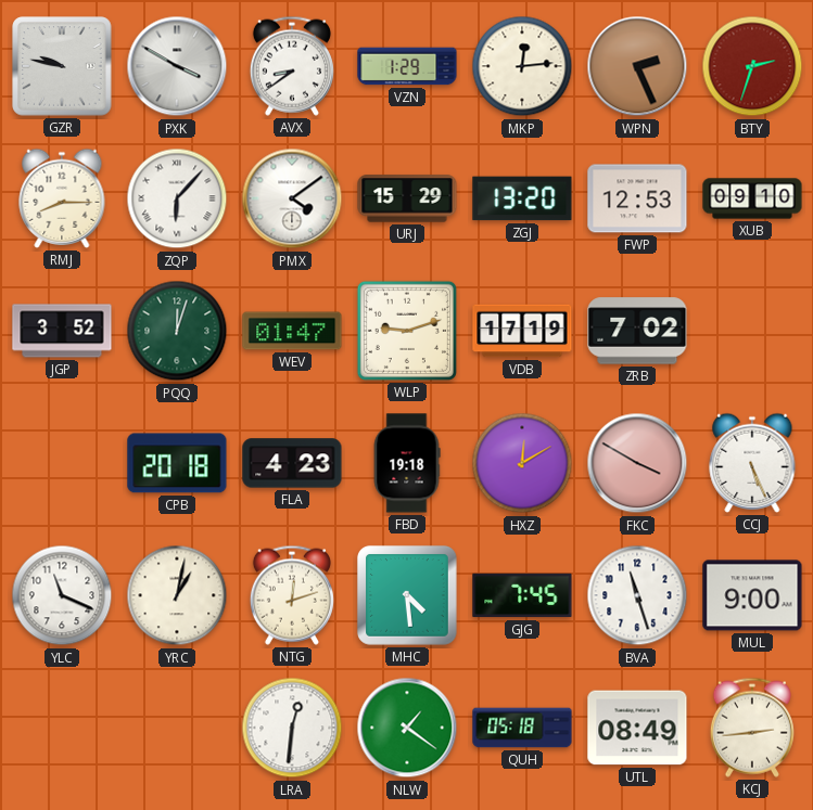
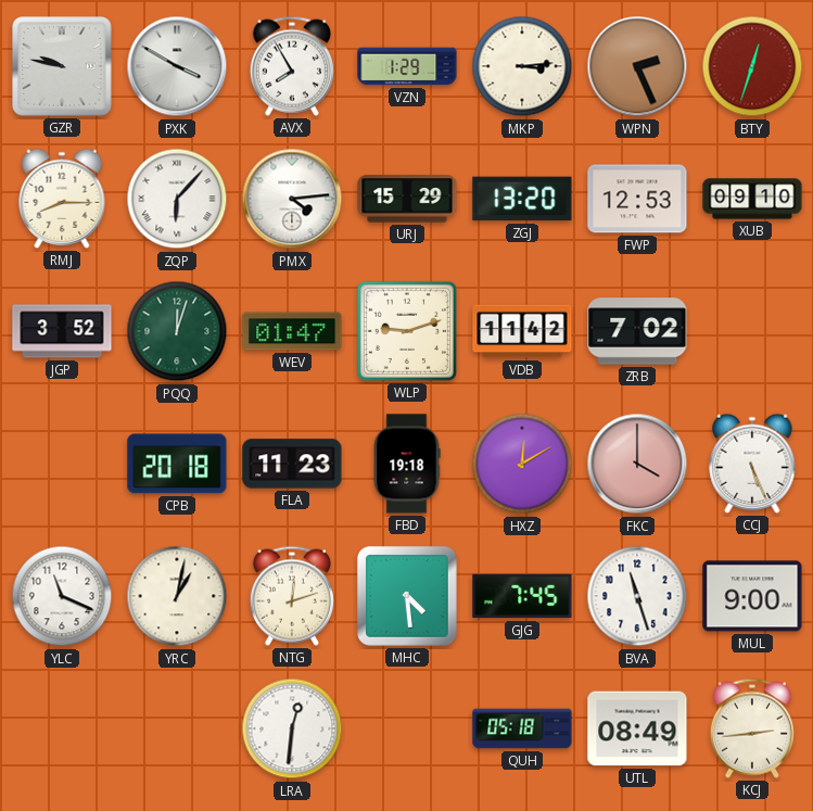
AVX: 8:39 -> 7:55
MKP: 12:14 -> 3:14
BTY: 2:33 -> 12:33
PMX: 4:09 -> 4:14
VDB: 17:19 -> 11:42
FLA: 4:23 -> 11:23
FKC: 3:50 -> 4:00
NLW: 1:21 -> none
